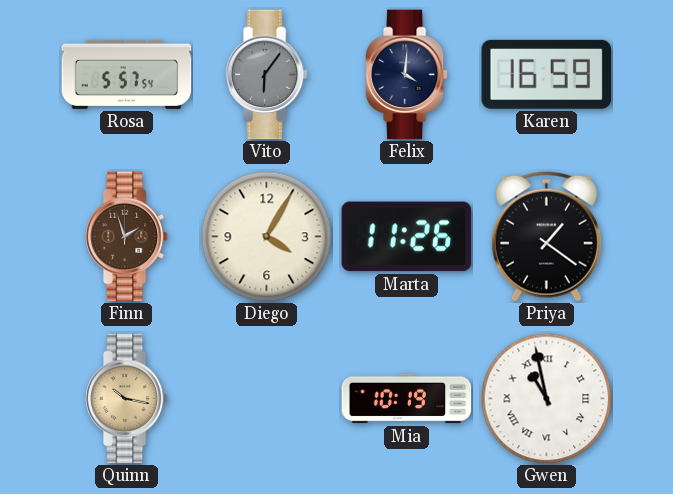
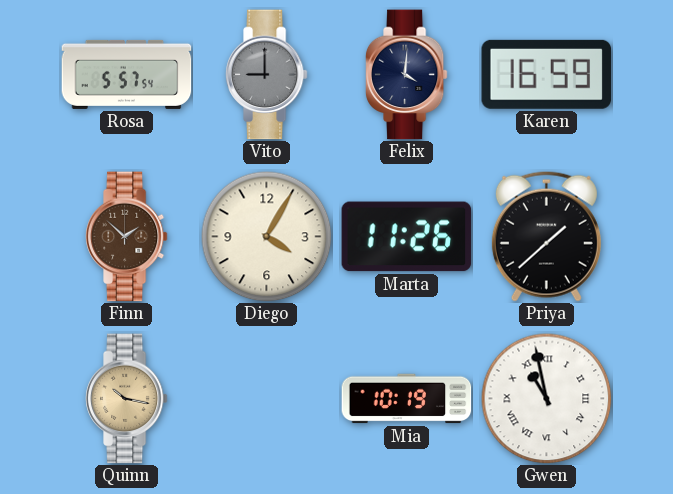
Vito: 6:06 -> 9:00
Finn: 1:57 -> 1:52
Priya: 1:21 -> 1:38
